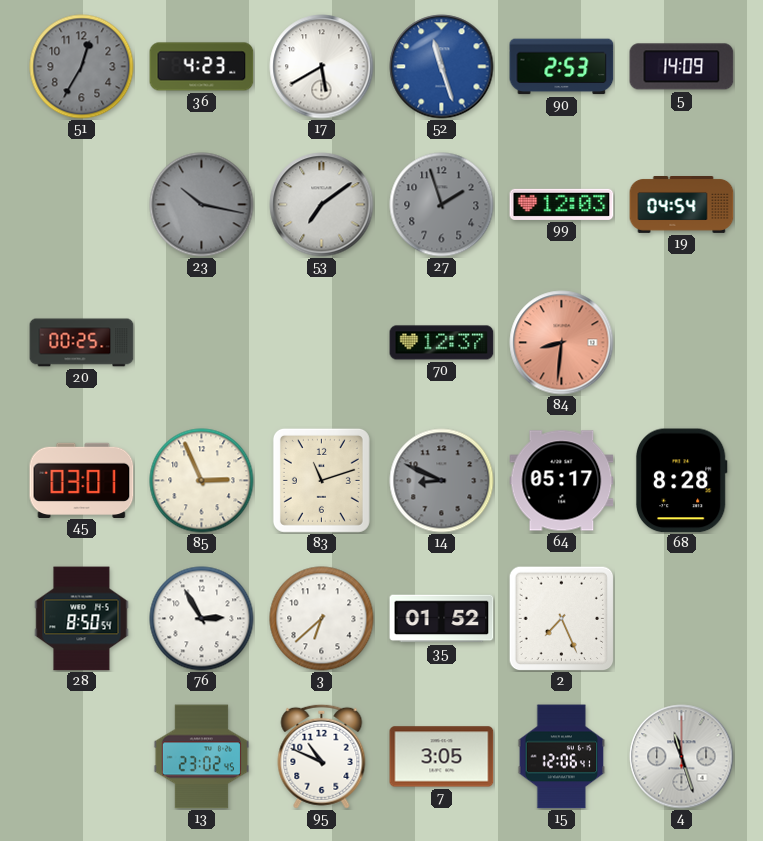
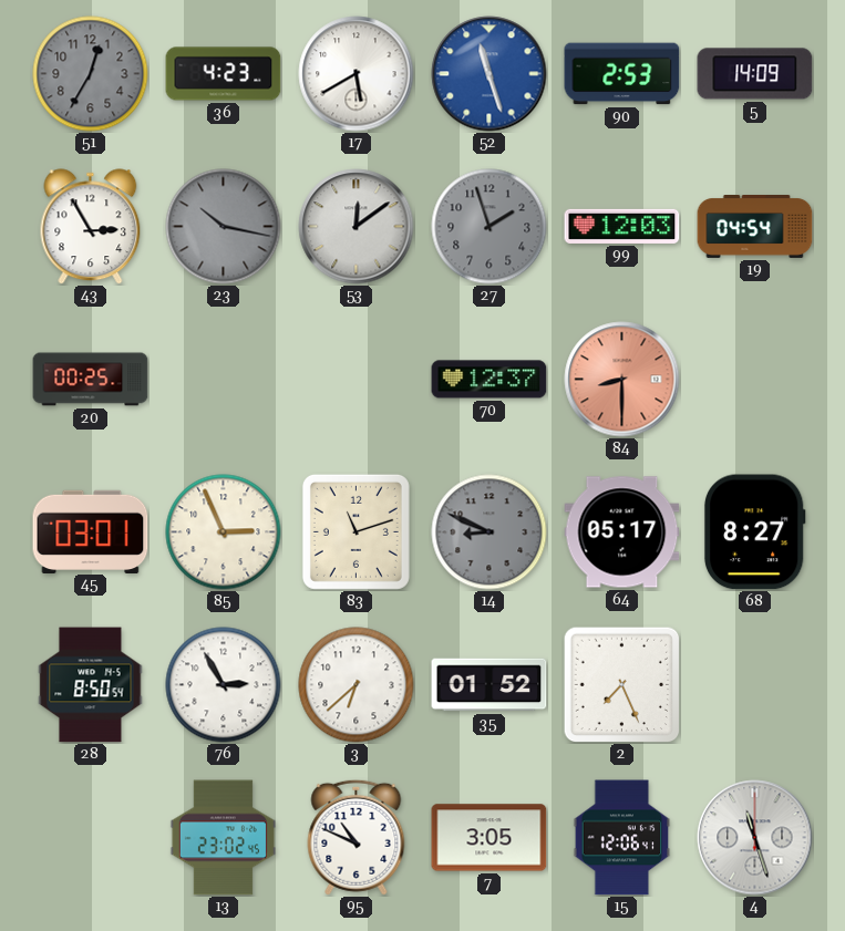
43: none -> 2:55
53: 7:09 -> 12:09
84: 8:31 -> 8:30
68: 8:28 -> 8:27
